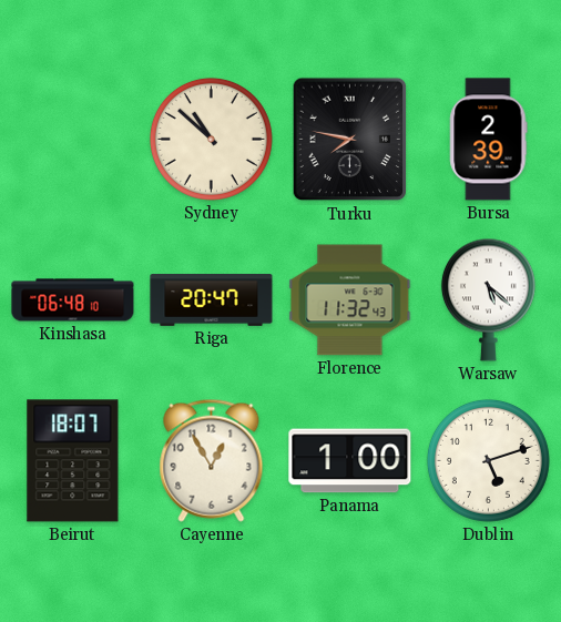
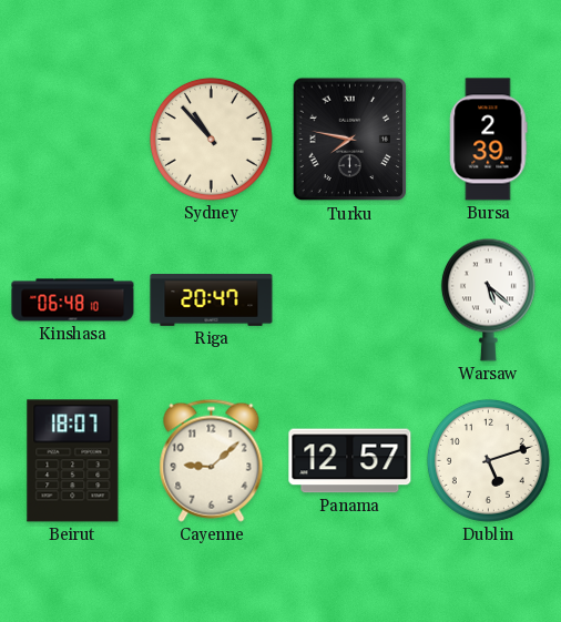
Sydney: 10:52 -> 10:53
Florence: 11:32 -> none
Cayenne: 12:55 -> 9:08
Panama: 1:00 -> 12:57
